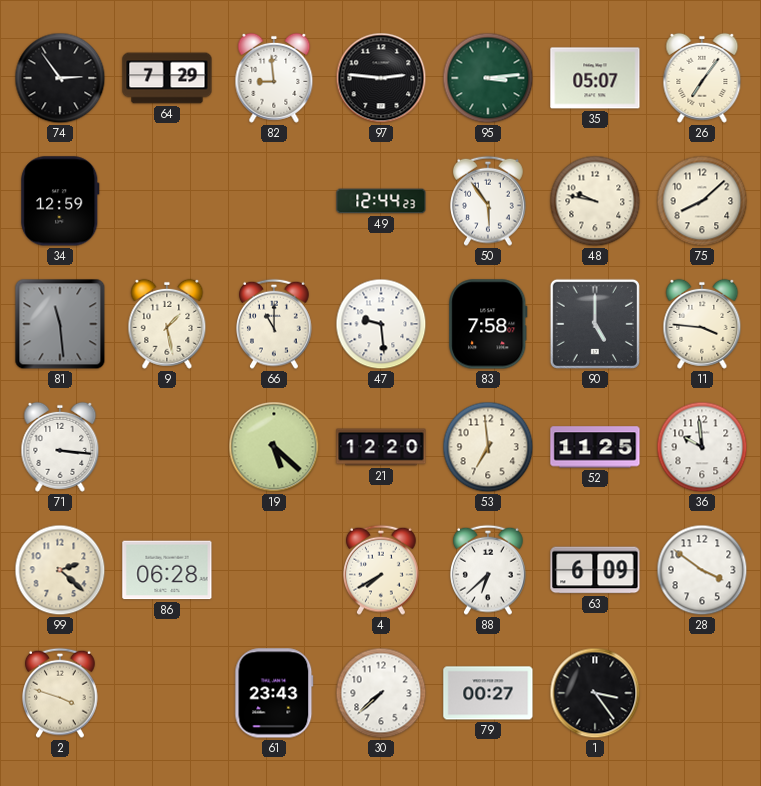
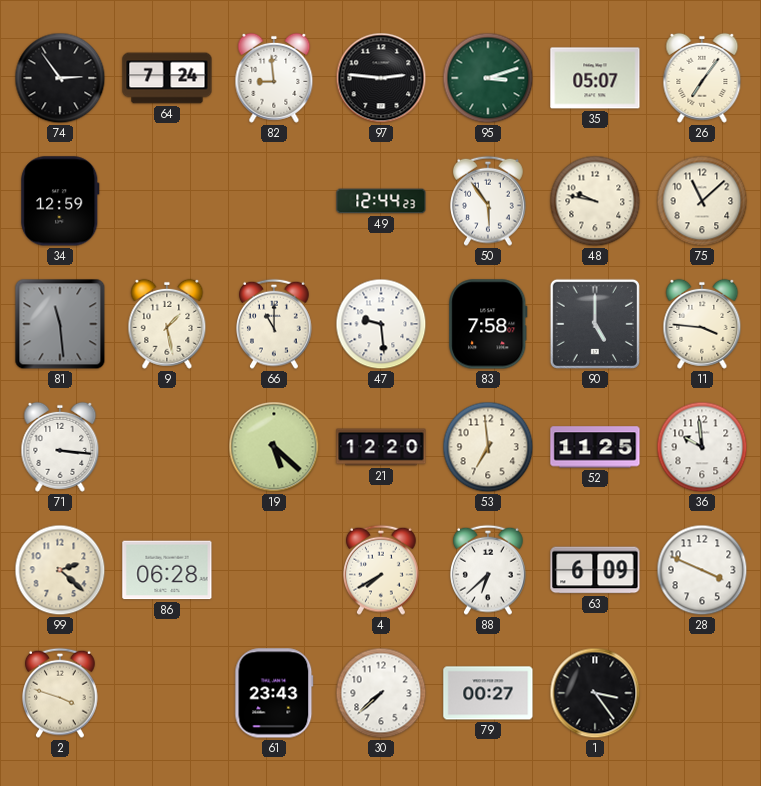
64: 7:29 -> 7:24
95: 3:14 -> 3:12
75: 8:08 -> 11:08
28: 3:51 -> 3:49
